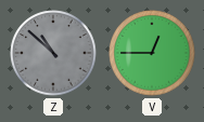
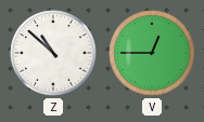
Z dial: grey -> white
